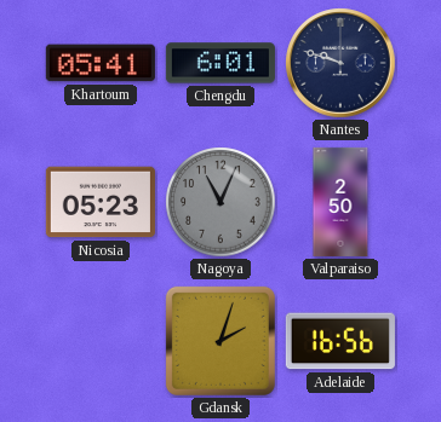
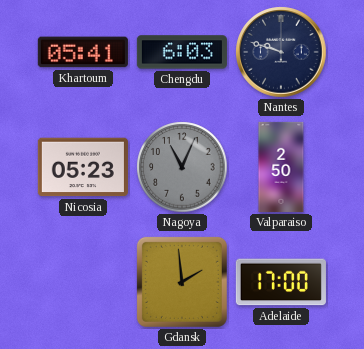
Chengdu: 6:01 -> 6:03
Gdansk: 2:03 -> 1:59
Adelaide: 16:56 -> 17:00
